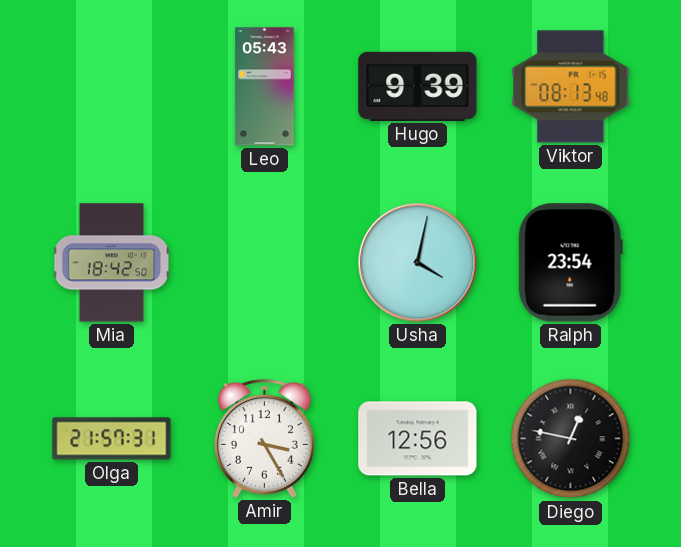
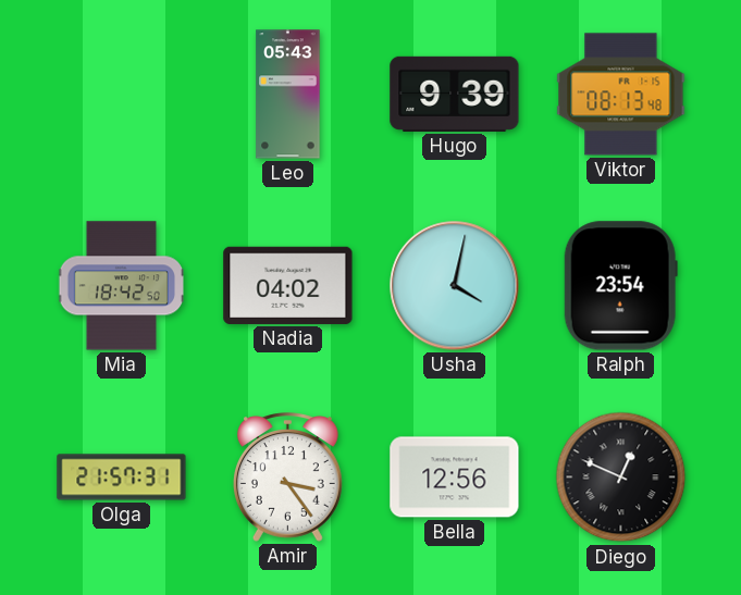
Nadia: none -> 04:02
Amir: 3:25 -> 3:24
Diego: 12:47 -> 12:49
